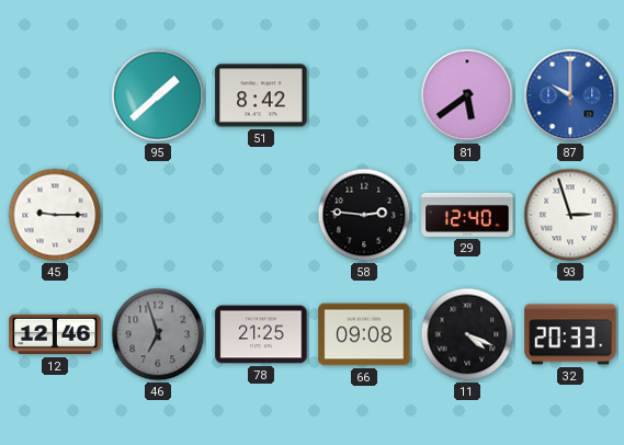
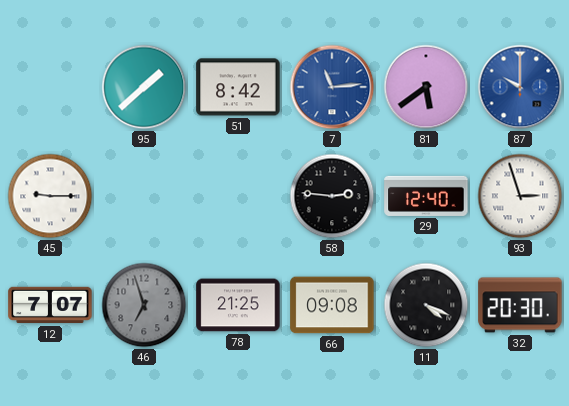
7: none -> 11:14
12: 12:46 -> 7:07
32: 20:33 -> 20:30
